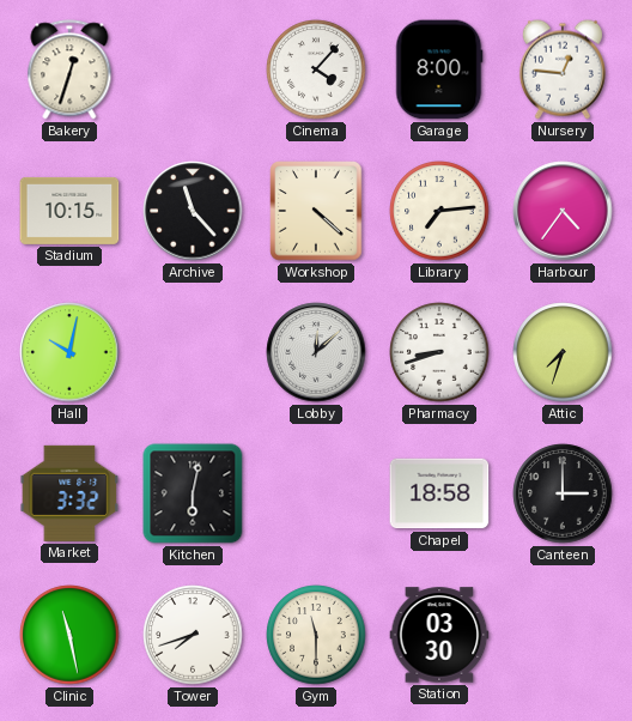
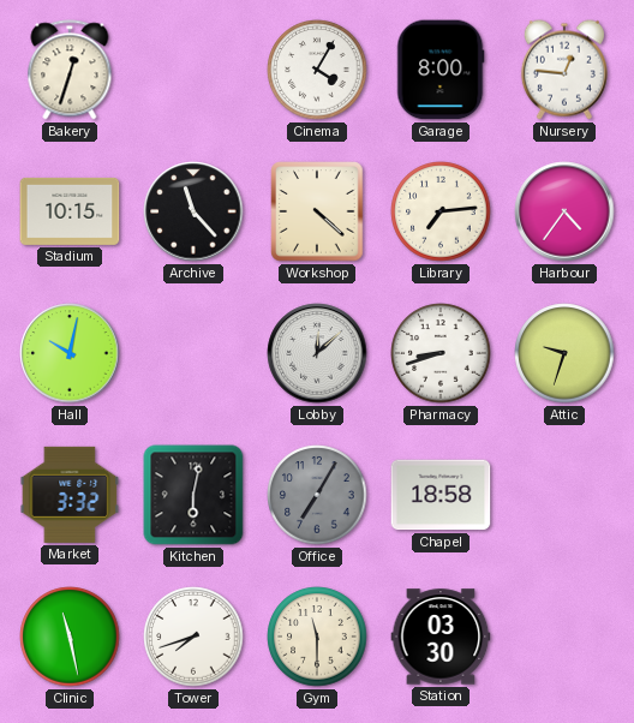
Cinema: 4:07 -> 4:05
Attic: 7:33 -> 9:33
Office: none -> 7:05
Canteen: 3:00 -> none
